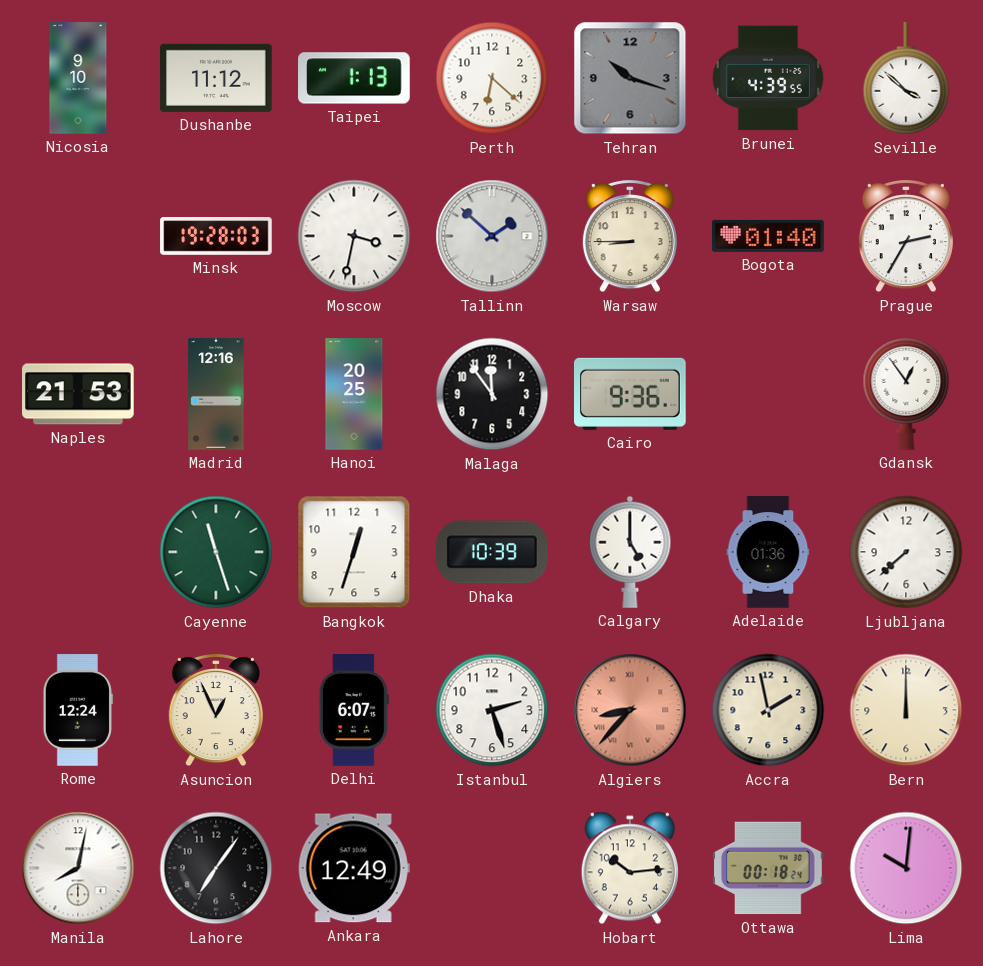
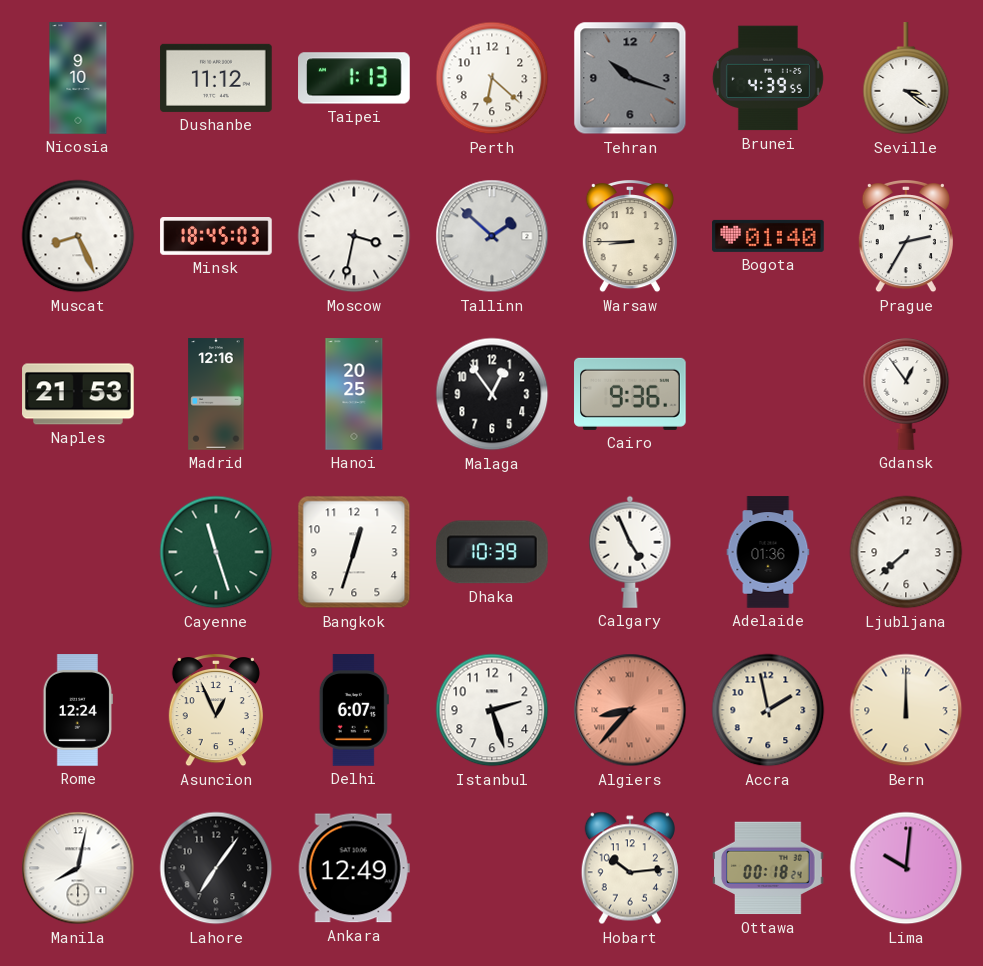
Seville: 3:52 -> 3:21
Muscat: none -> 8:26
Minsk: 19:28 -> 18:45
Malaga: 11:54 -> 12:54
Calgary: 5:00 -> 4:56
